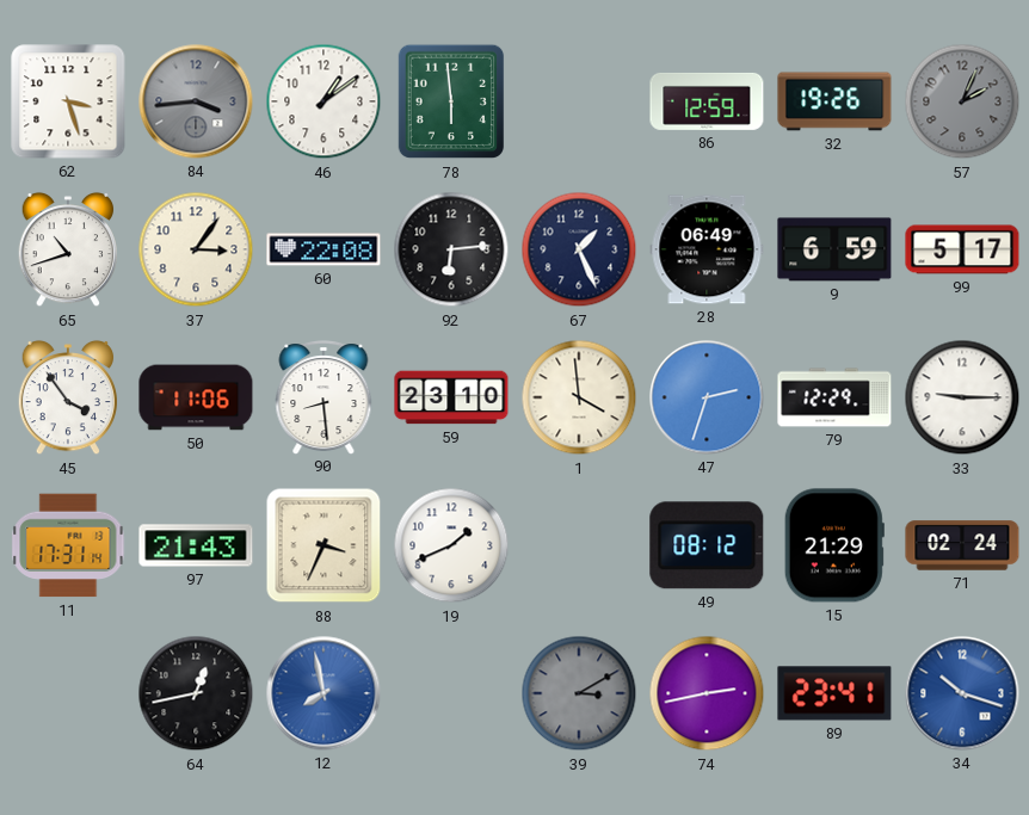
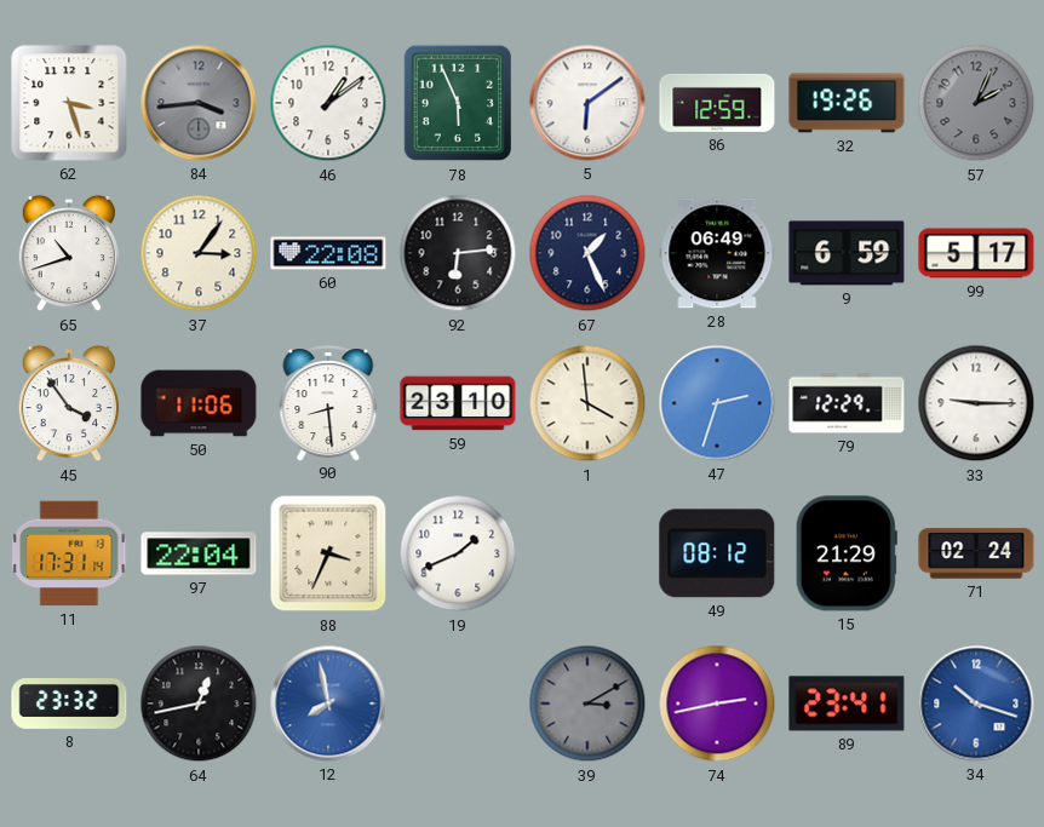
78: 5:59 -> 5:56
5: none -> 6:09
97: 21:43 -> 22:04
8: none -> 23:32
